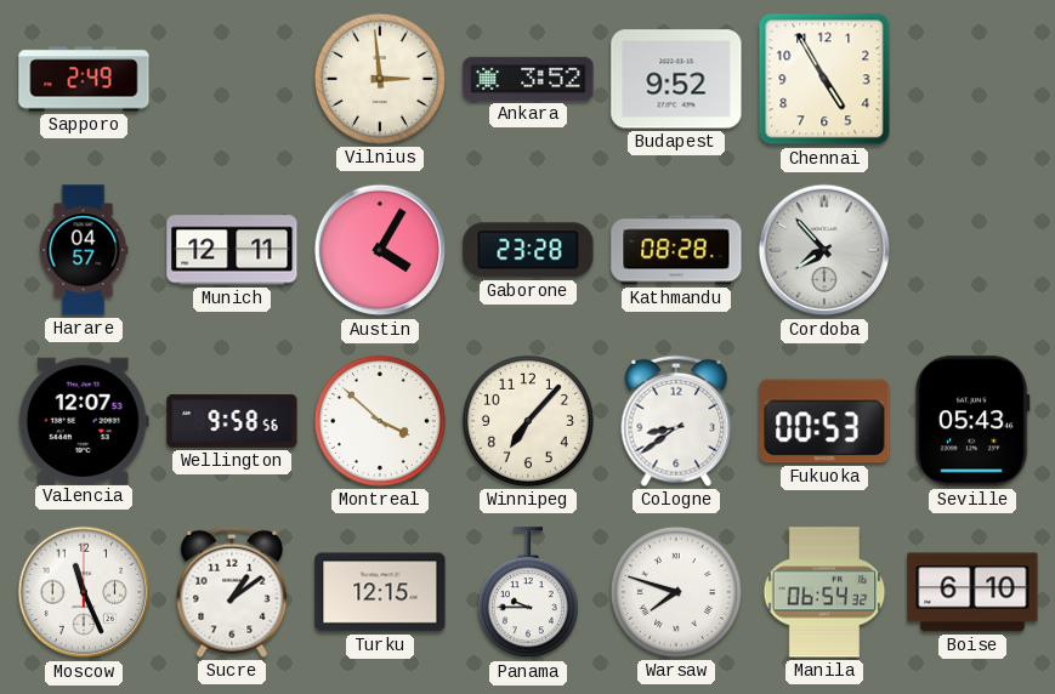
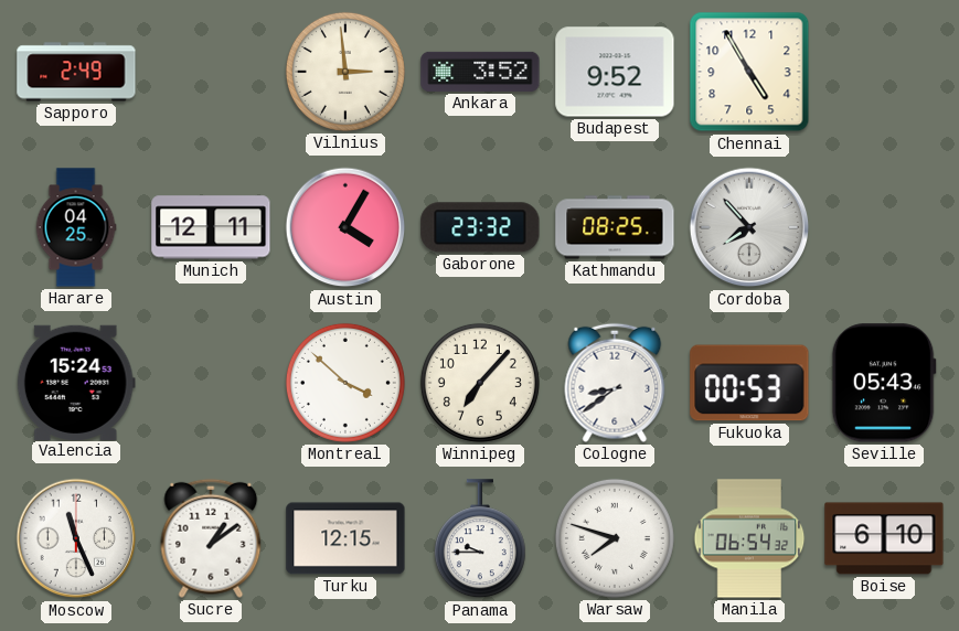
Harare: 04:57 -> 04:25
Gaborone: 23:28 -> 23:32
Kathmandu: 08:28 -> 08:25
Valencia: 12:07 -> 15:24
Wellington: 9:58 -> none
